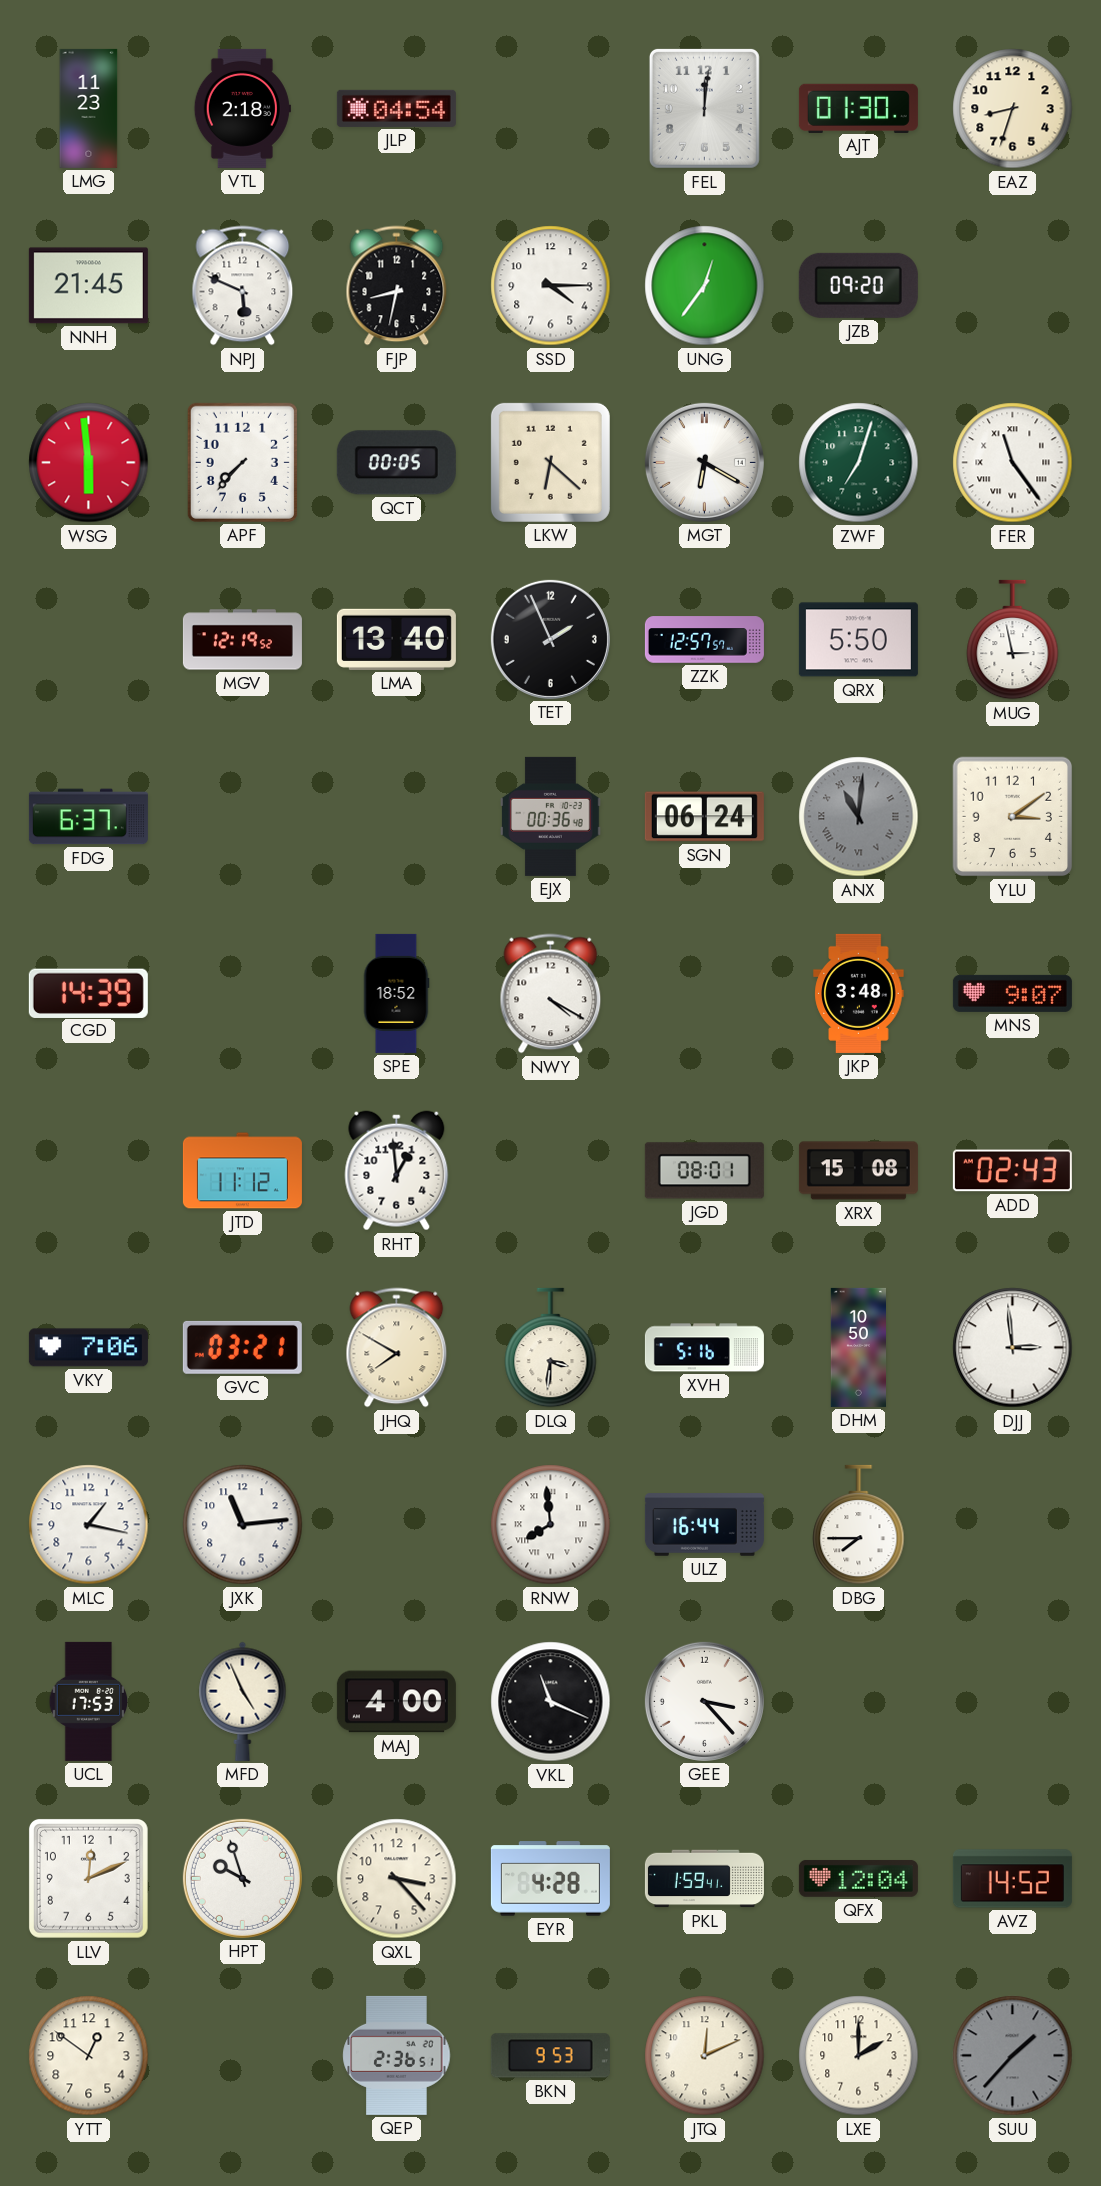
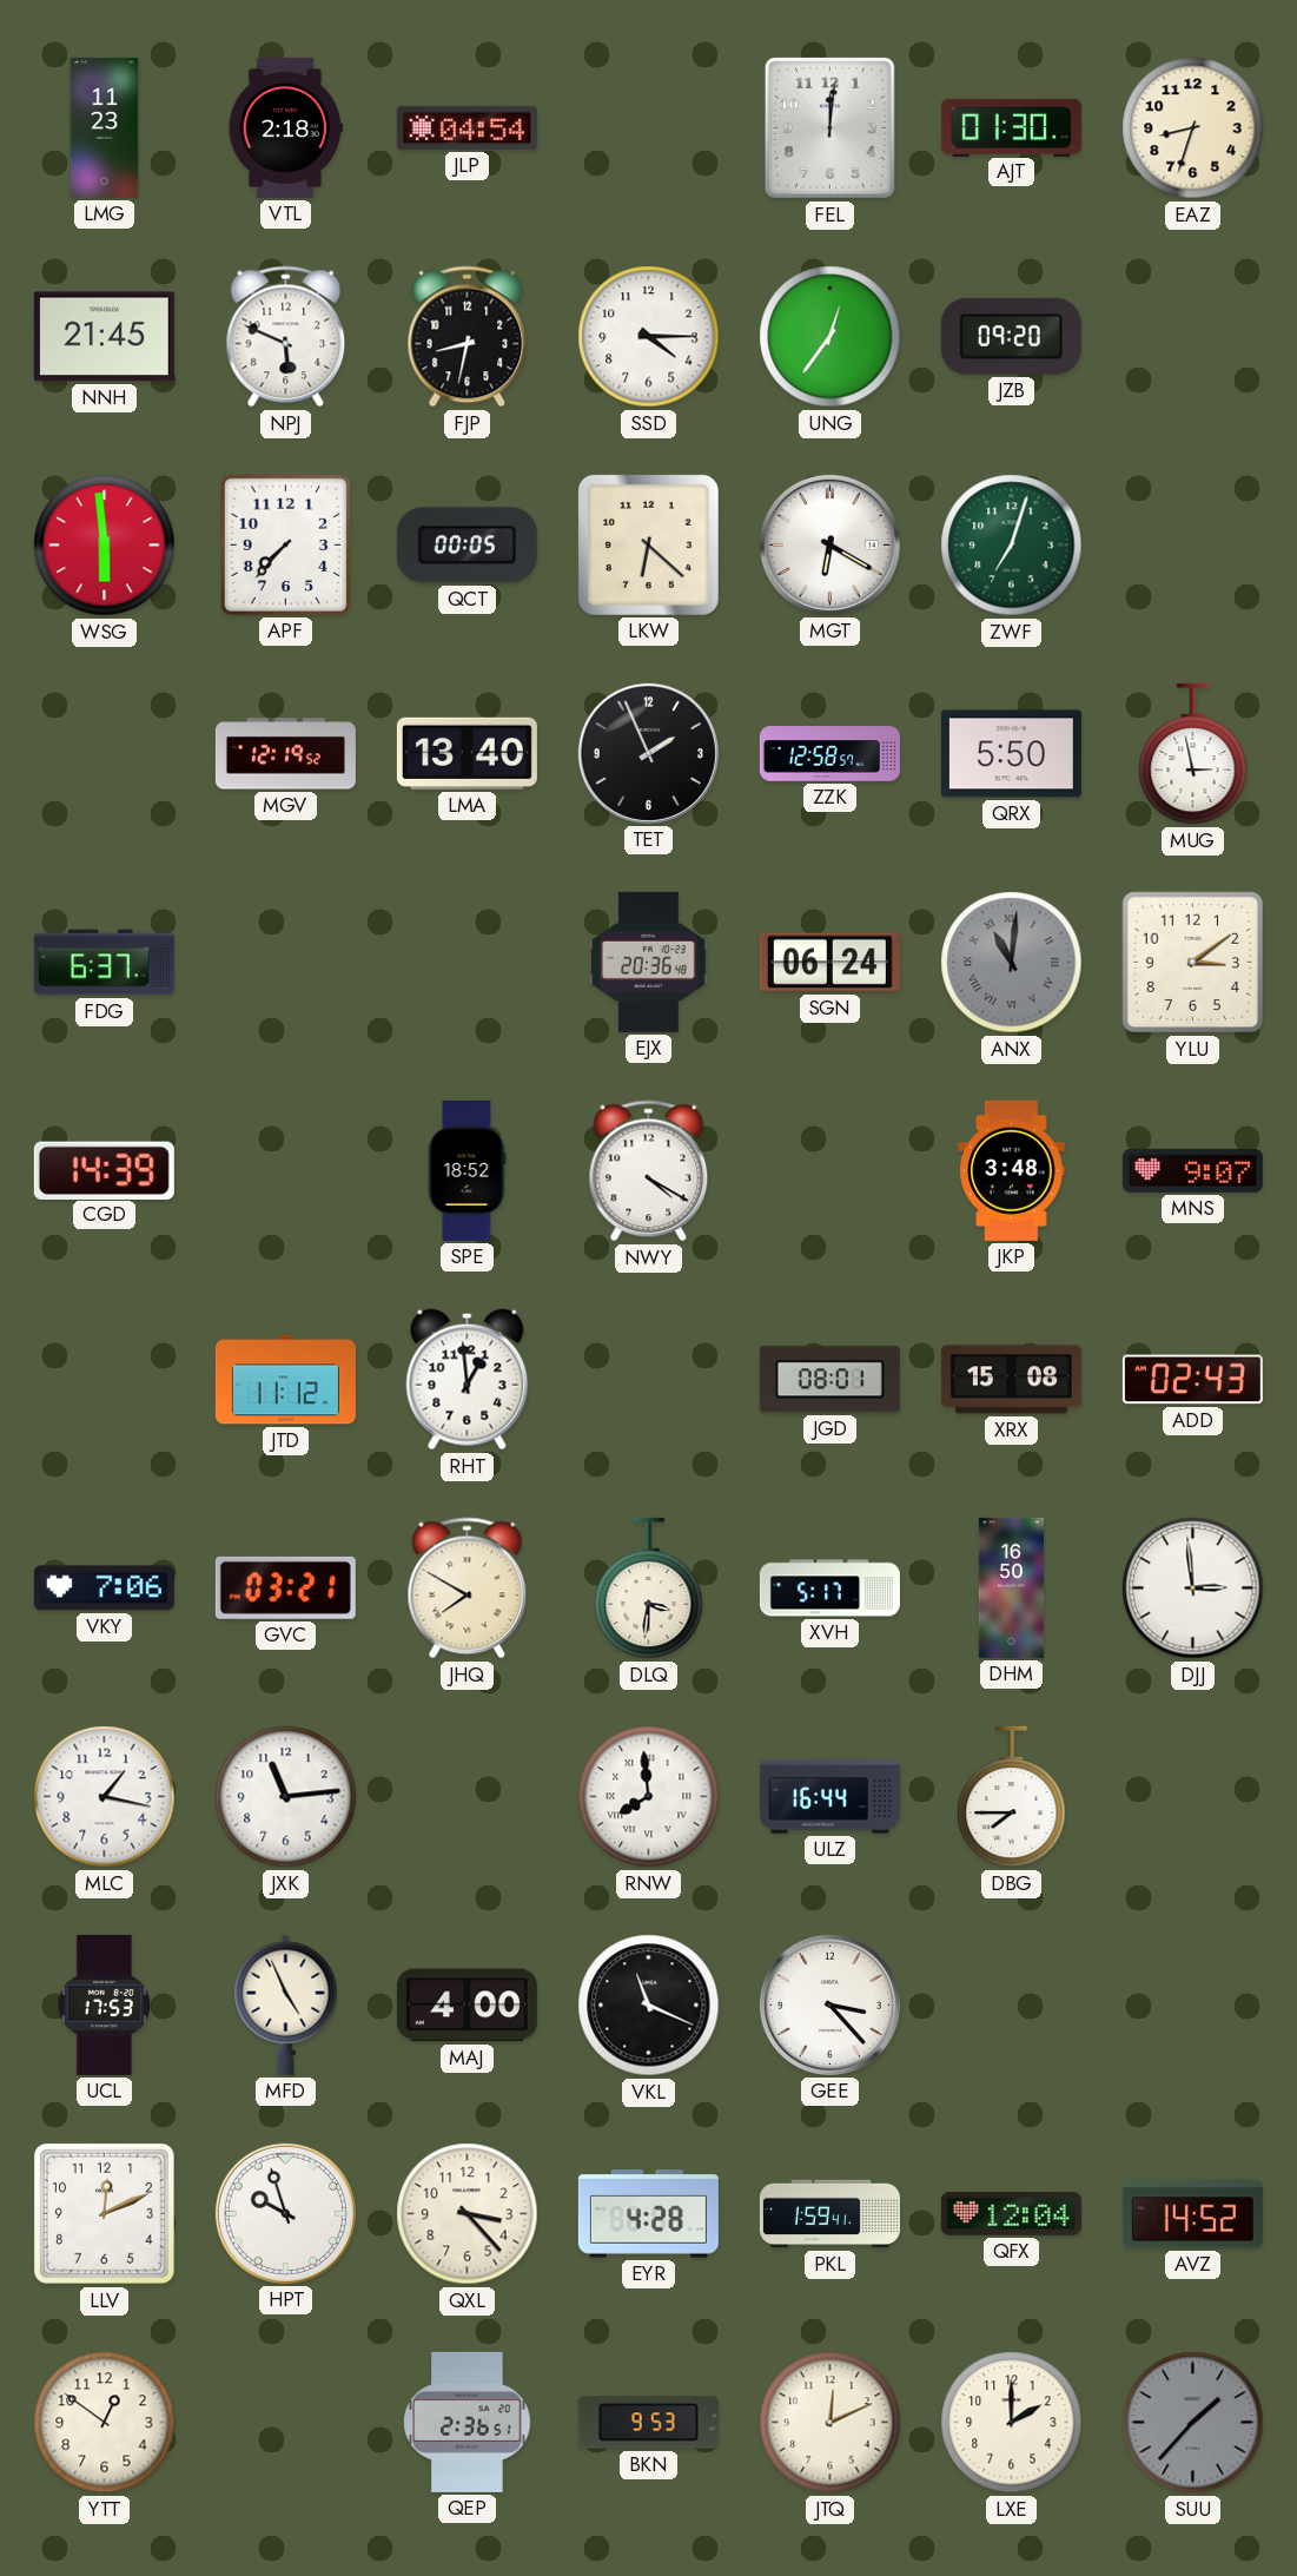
FER: 11:24 -> none
ZZK: 12:57 -> 12:58
EJX: 00:36 -> 20:36
XVH: 5:16 -> 5:17
DHM: 10:50 -> 16:50
